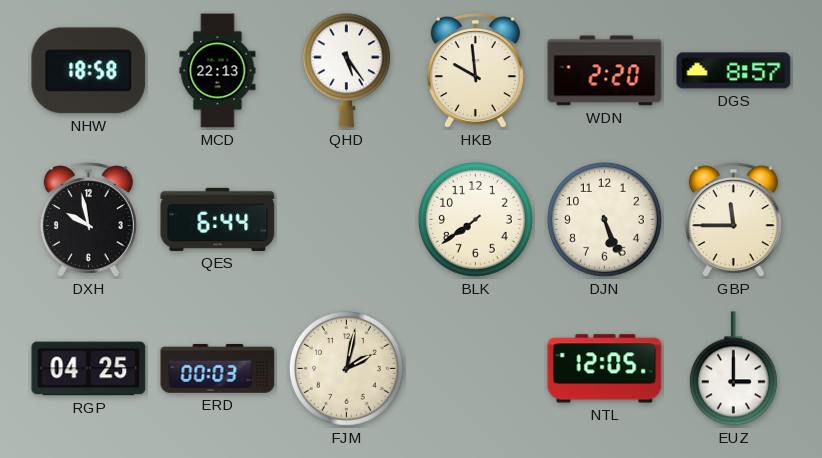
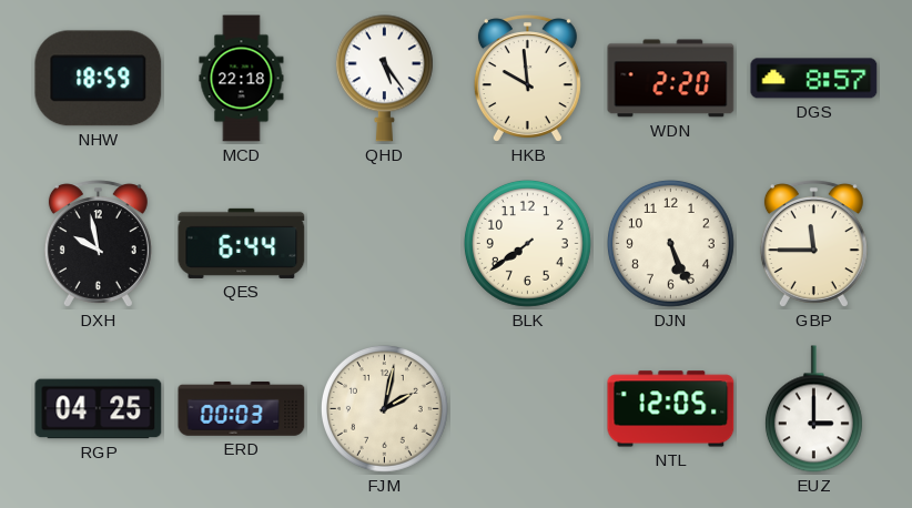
NHW: 18:58 -> 18:59
MCD: 22:13 -> 22:18
